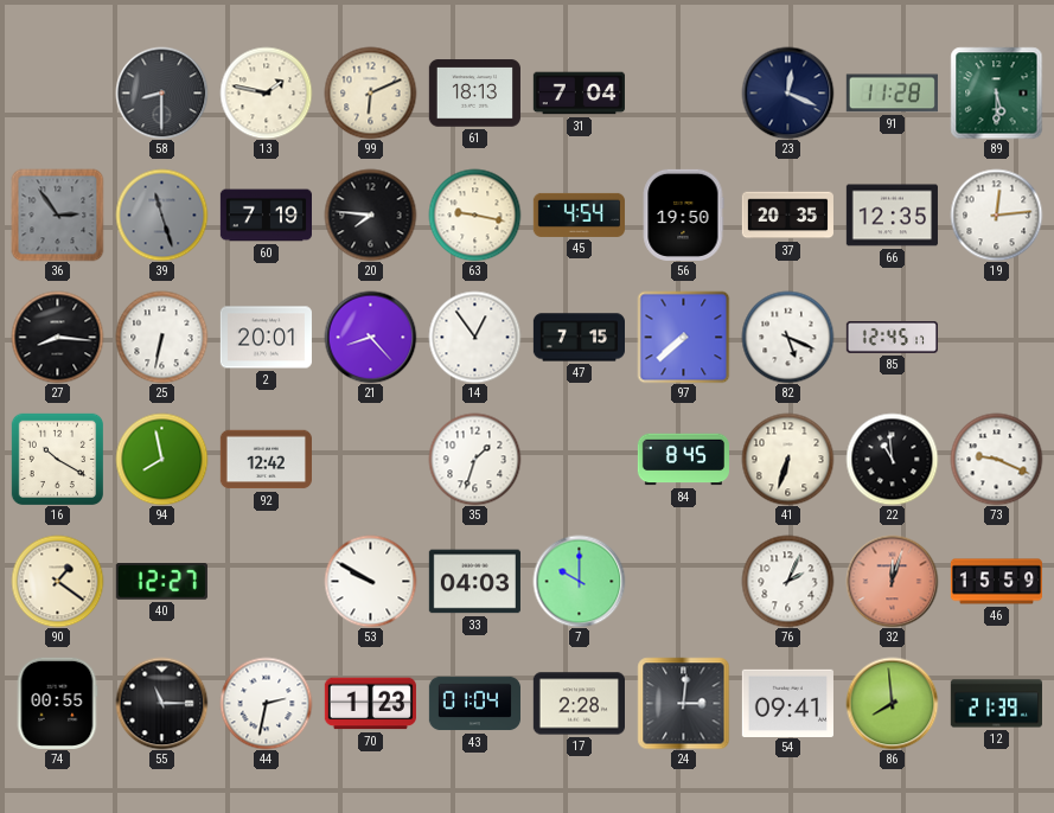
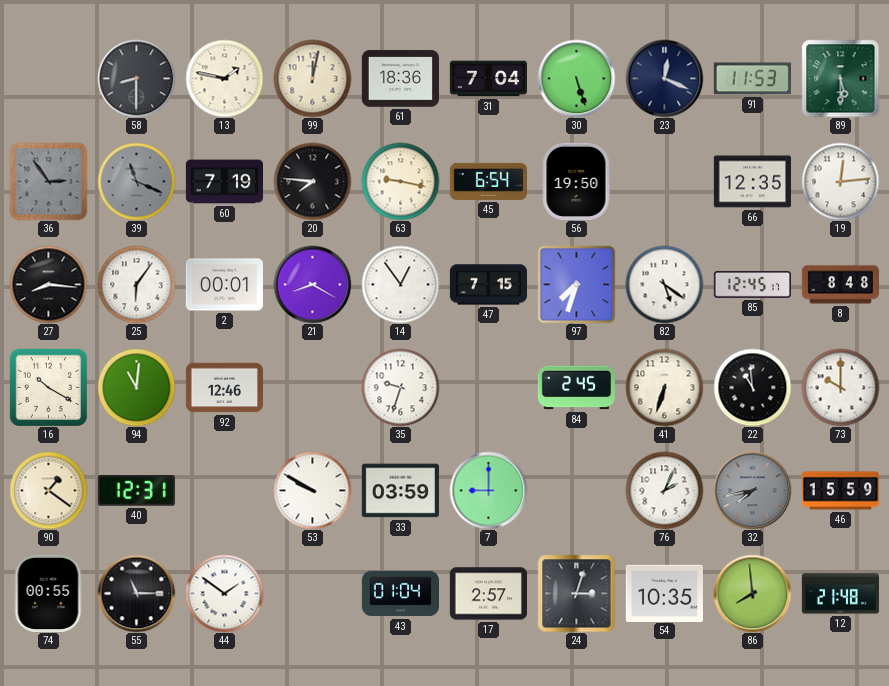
99: 6:11 -> 12:02
61: 18:13 -> 18:36
30: none -> 5:27
91: 11:28 -> 11:53
39: 11:27 -> 11:19
45: 4:54 -> 6:54
37: 20:35 -> none
25: 6:32 -> 6:06
2: 20:01 -> 00:01
21: 8:23 -> 8:20
97: 7:38 -> 7:33
82: 5:19 -> 5:21
8: none -> 8:48
94: 7:58 -> 11:01
92: 12:42 -> 12:46
35: 1:33 -> 9:33
84: 8:45 -> 2:45
73: 9:19 -> 10:00
40: 12:27 -> 12:31
33: 04:03 -> 03:59
7: 10:00 -> 9:00
32: 12:03 -> 7:43
32 dial: salmon -> grey
44: 2:32 -> 1:51
70: 1:23 -> none
17: 2:28 -> 2:57
24: 3:01 -> 3:03
54: 09:41 -> 10:35
12: 21:39 -> 21:48
